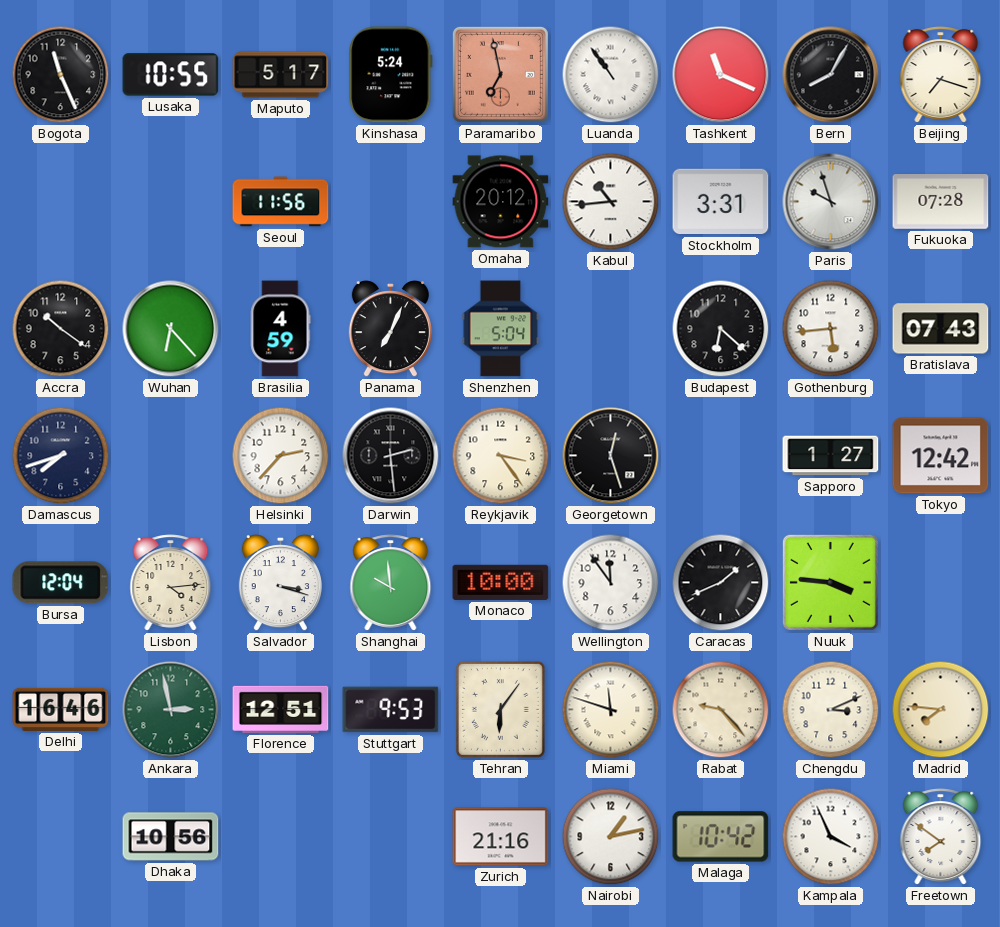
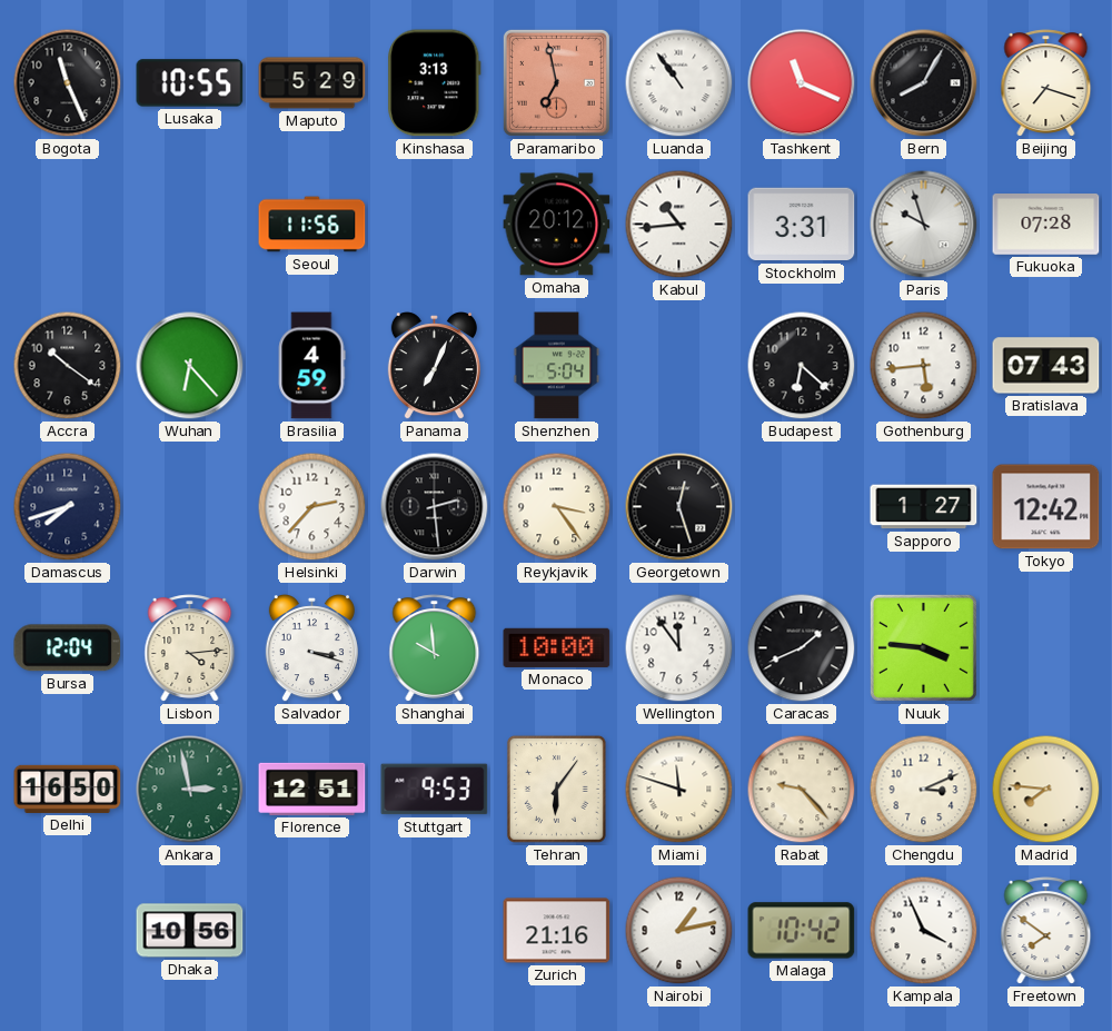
Maputo: 5:17 -> 5:29
Kinshasa: 5:24 -> 3:13
Delhi: 16:46 -> 16:50
